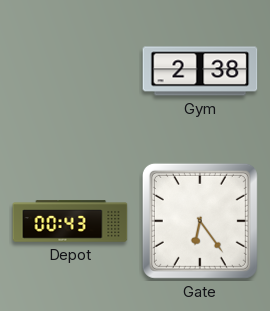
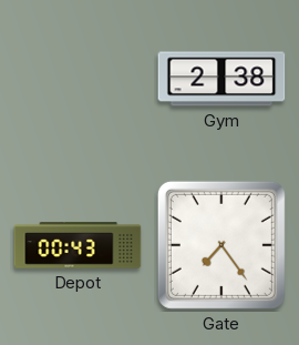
Gate: 6:24 -> 7:24
